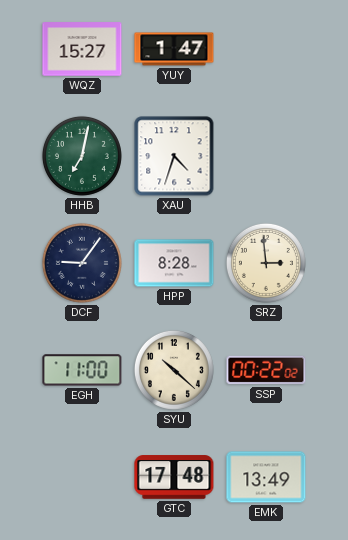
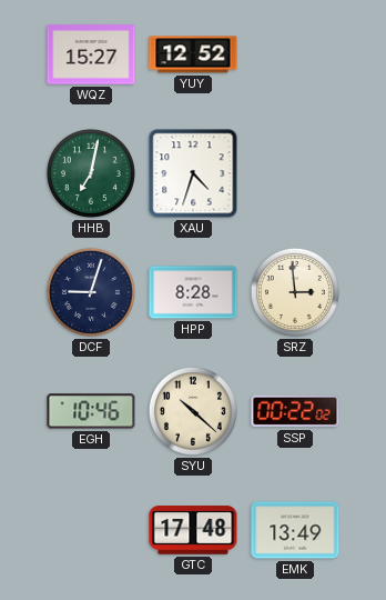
YUY: 1:47 -> 12:52
DCF: 9:06 -> 9:03
EGH: 11:00 -> 10:46
